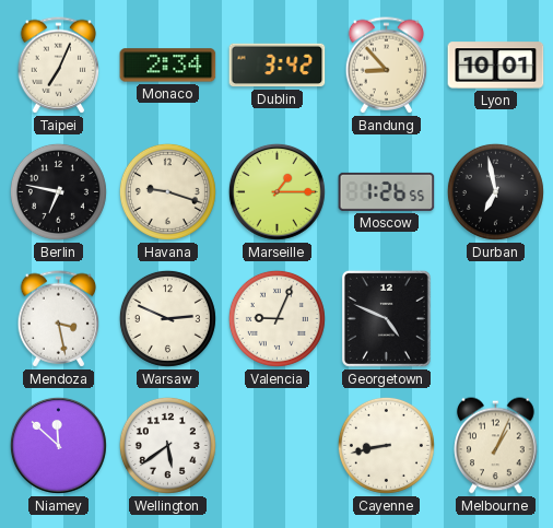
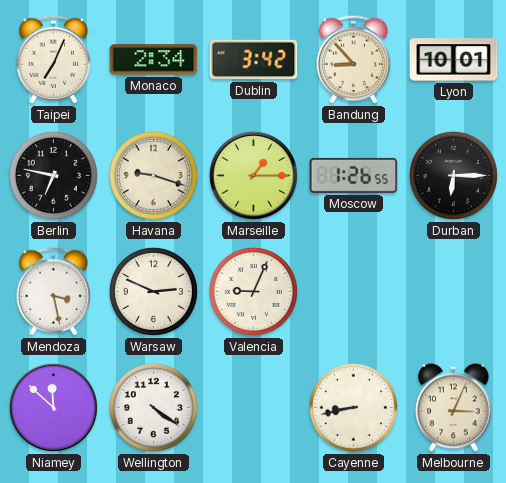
Durban: 6:58 -> 6:15
Georgetown: 4:49 -> none
Wellington: 5:39 -> 4:21
Melbourne: 1:04 -> 3:04
